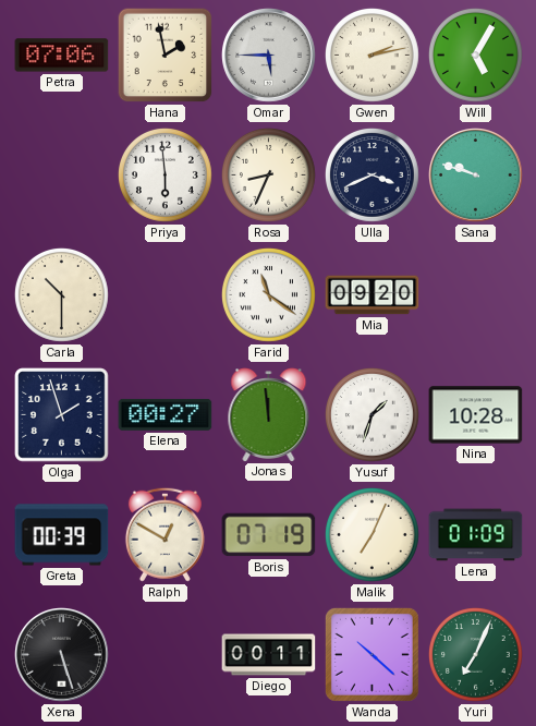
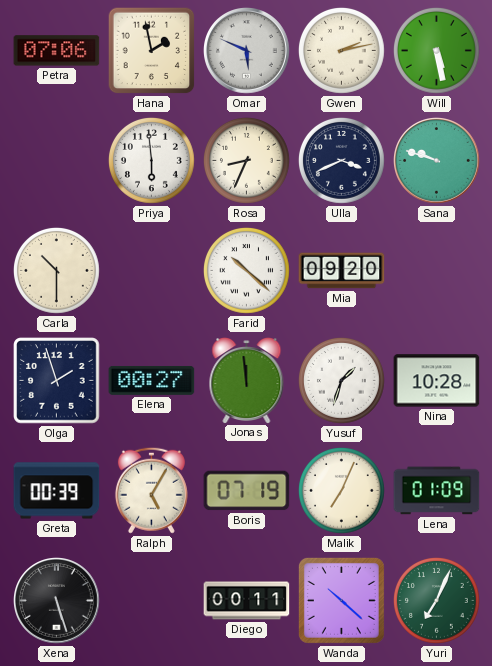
Omar: 5:45 -> 5:49
Will: 5:05 -> 5:28
Farid: 11:21 -> 10:22
Ralph: 12:50 -> 5:05
